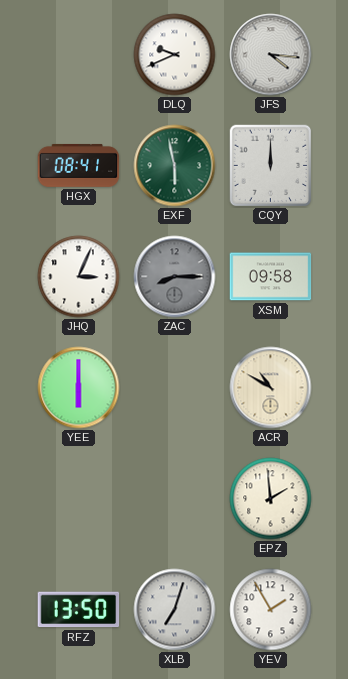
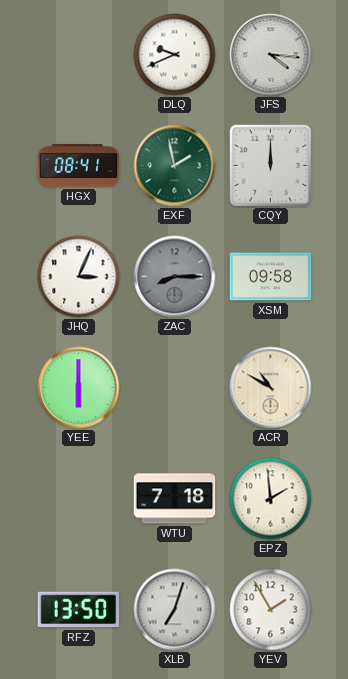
EXF: 5:58 -> 1:58
WTU: none -> 7:18
